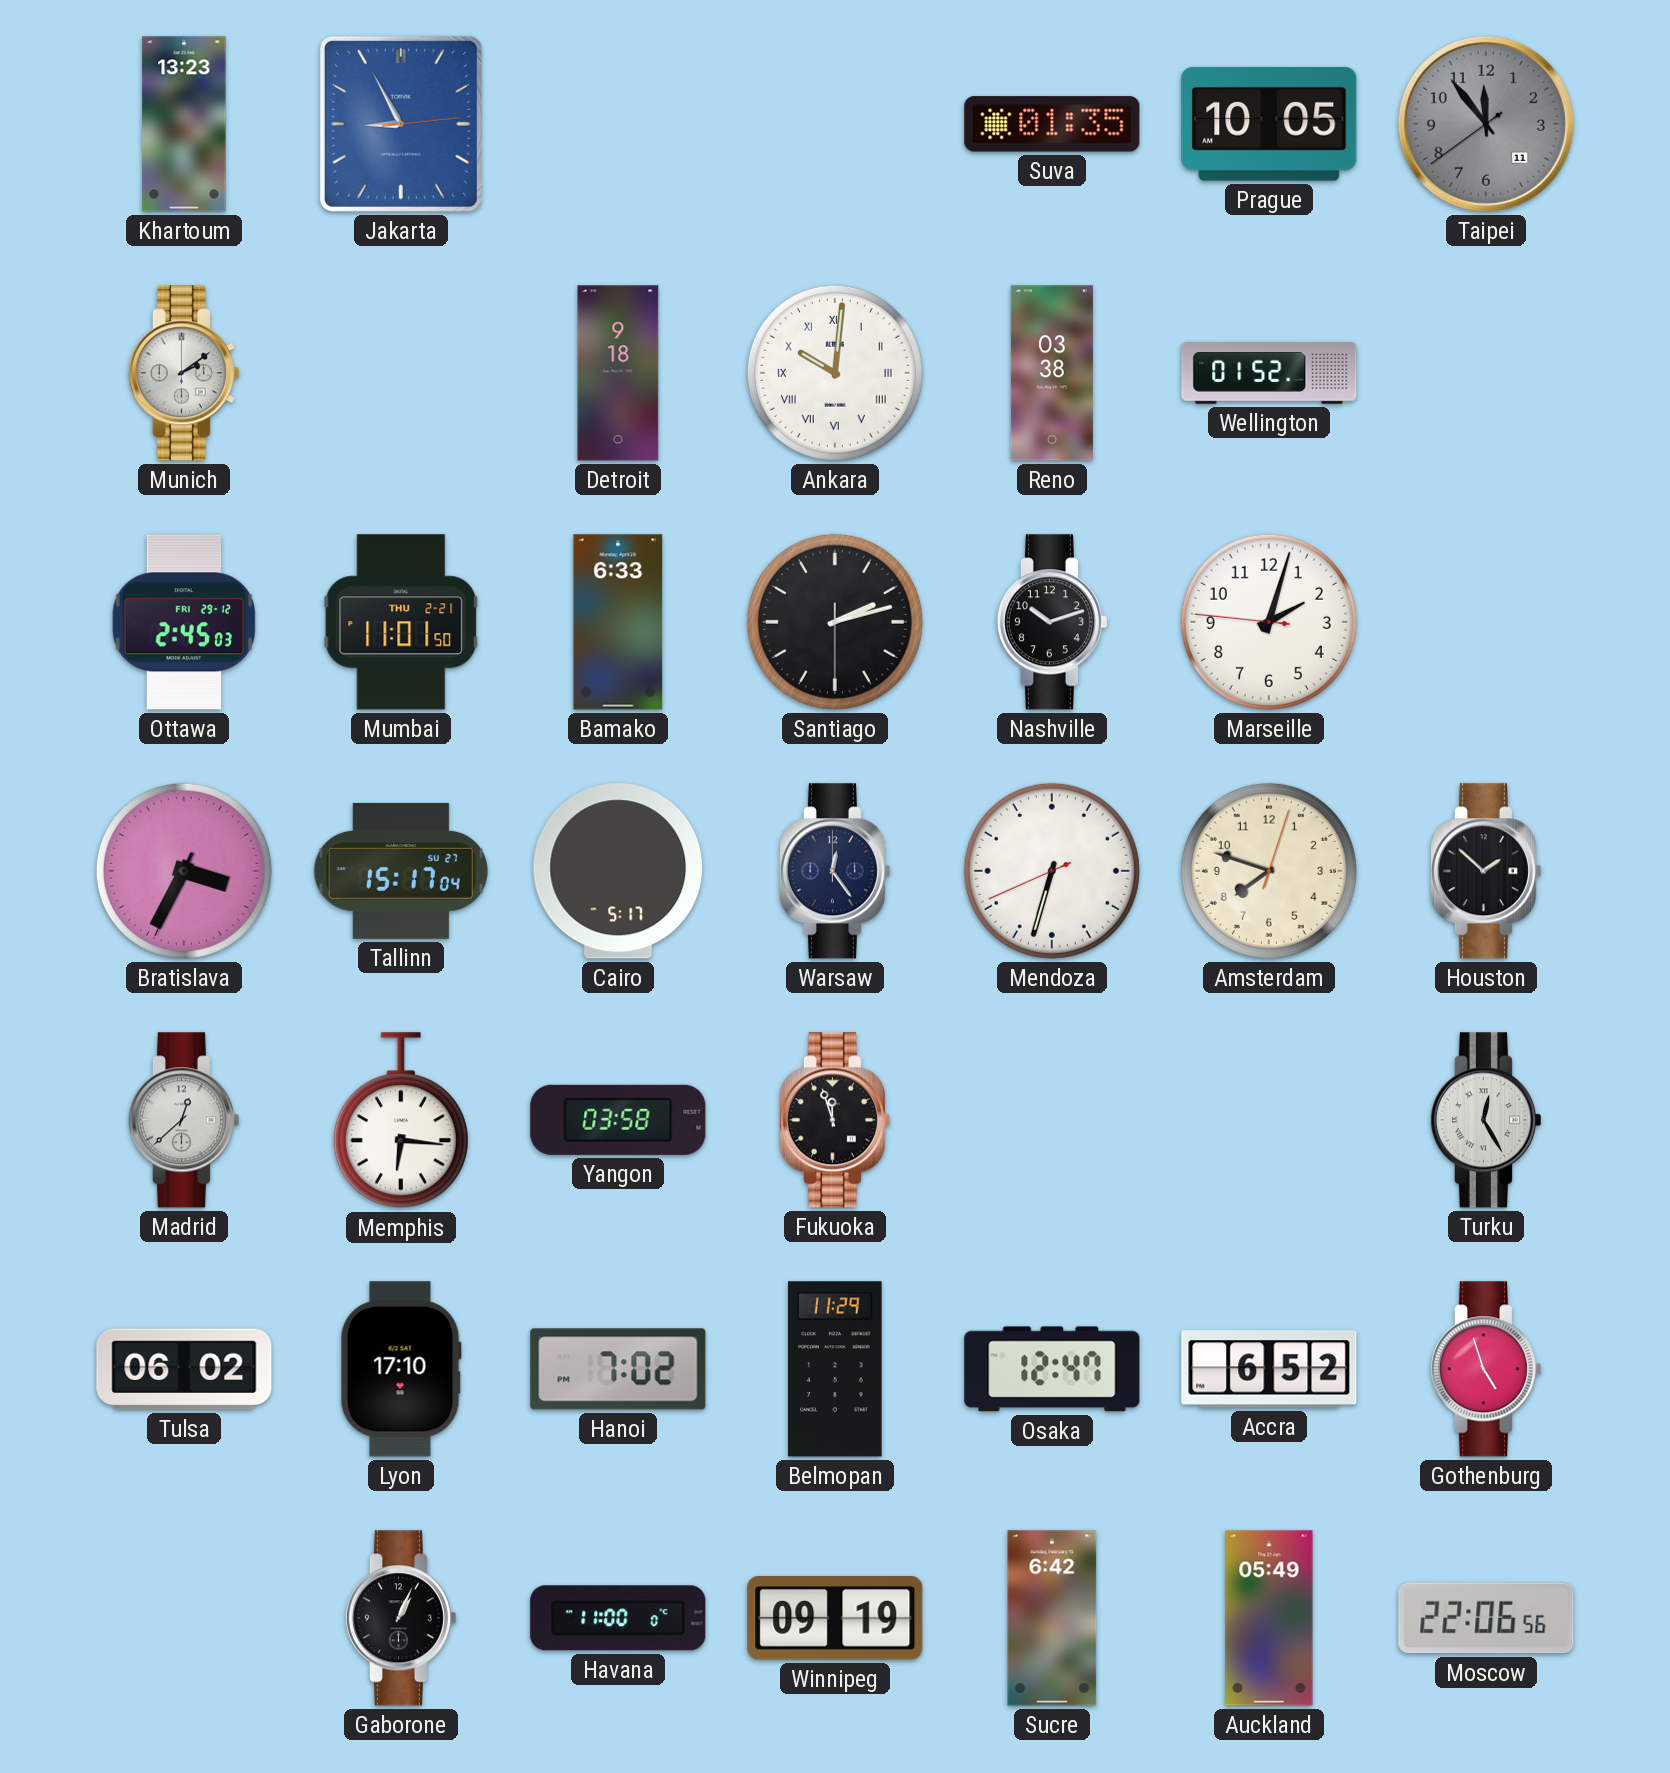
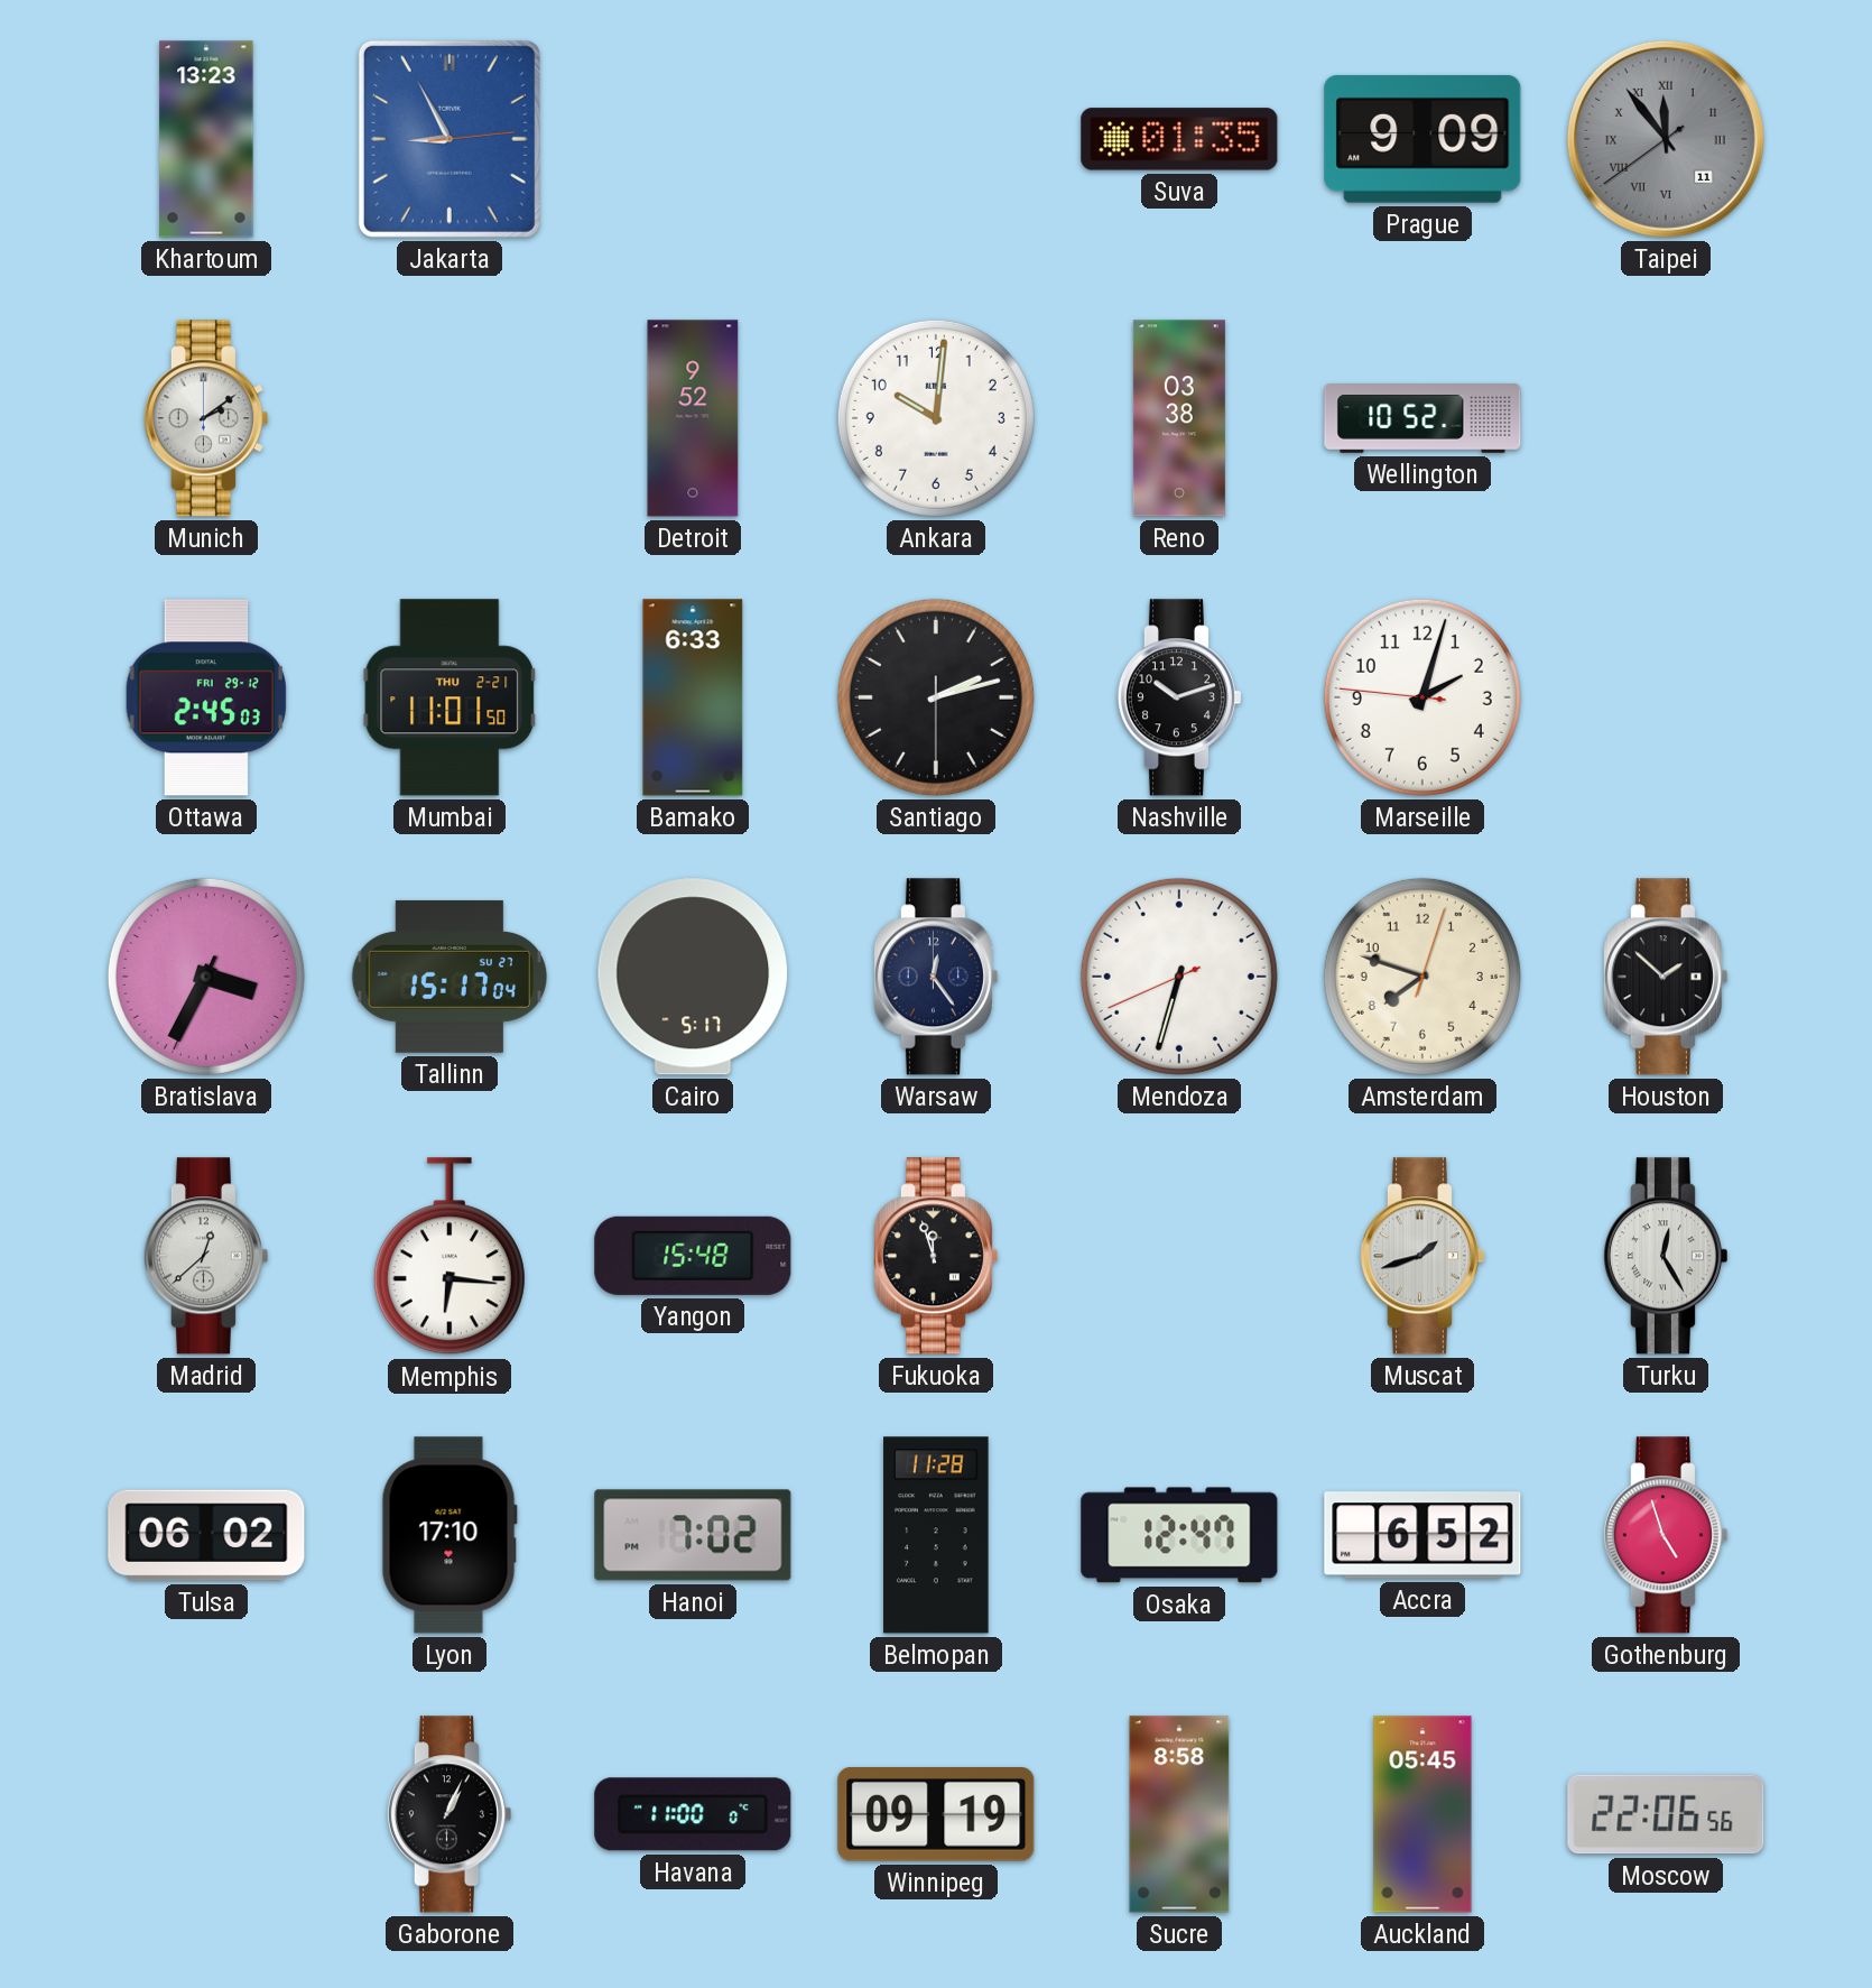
Prague: 10:05 -> 9:09
Taipei numerals: Arabic -> Roman
Detroit: 9:18 -> 9:52
Ankara numerals: Roman -> Arabic
Wellington: 01:52 -> 10:52
Yangon: 03:58 -> 15:48
Muscat: none -> 1:42
Belmopan: 11:29 -> 11:28
Sucre: 6:42 -> 8:58
Auckland: 05:49 -> 05:45
